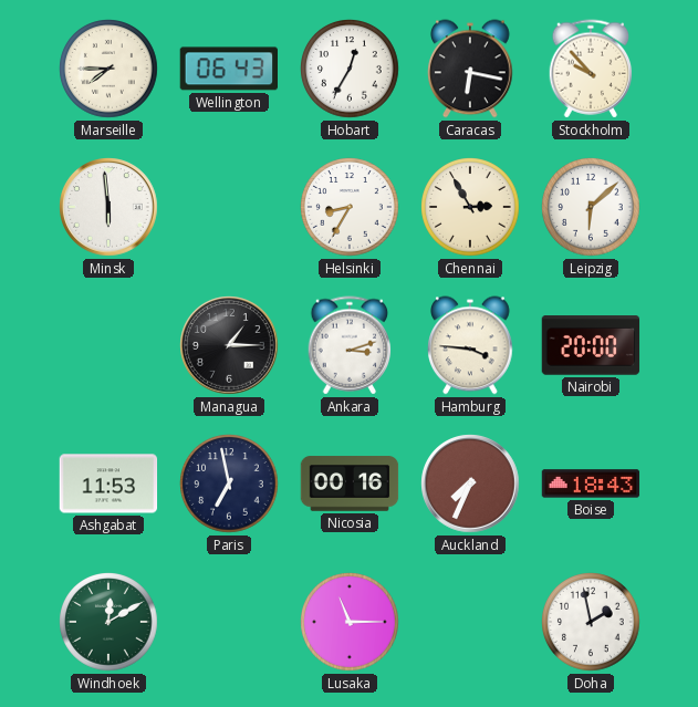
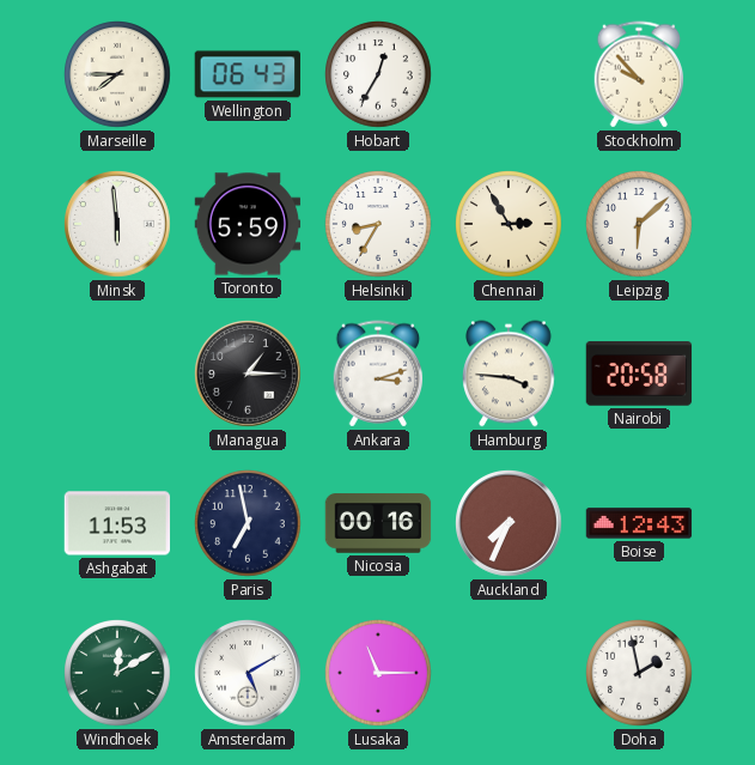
Caracas: 6:17 -> none
Toronto: none -> 5:59
Nairobi: 20:00 -> 20:58
Boise: 18:43 -> 12:43
Amsterdam: none -> 5:10
